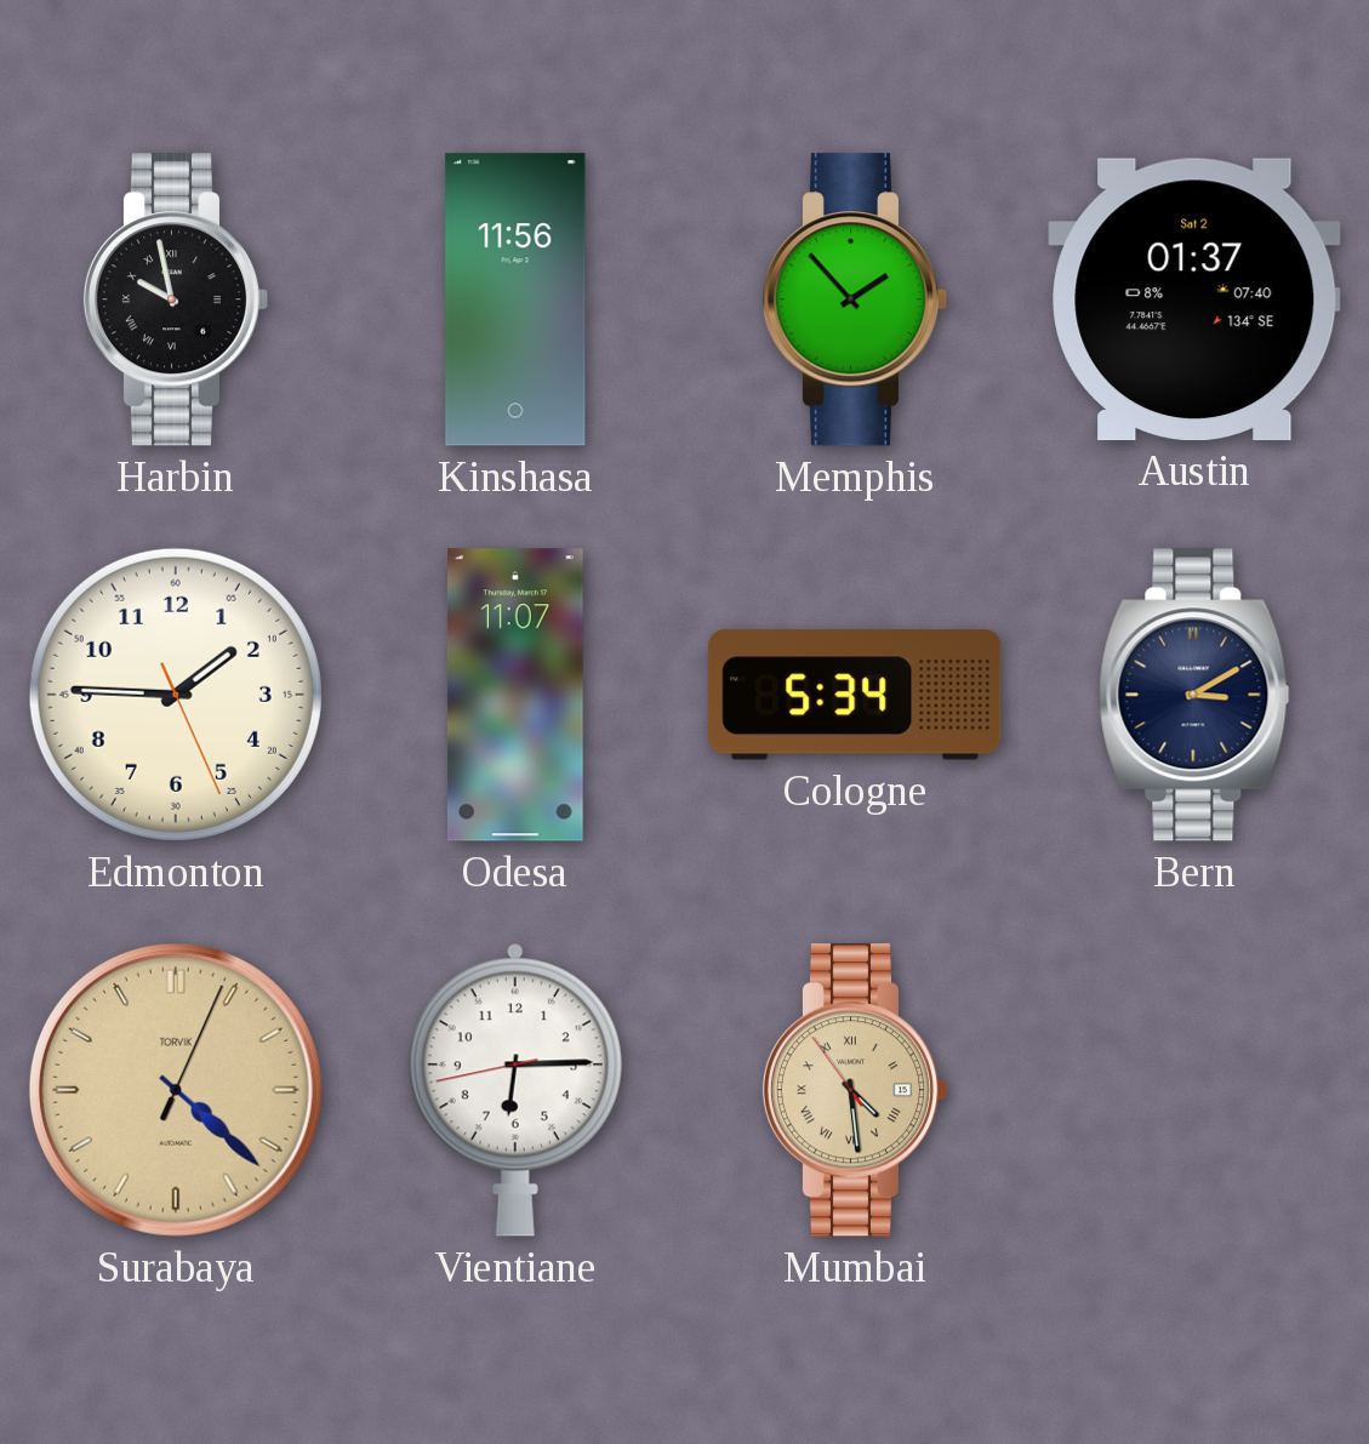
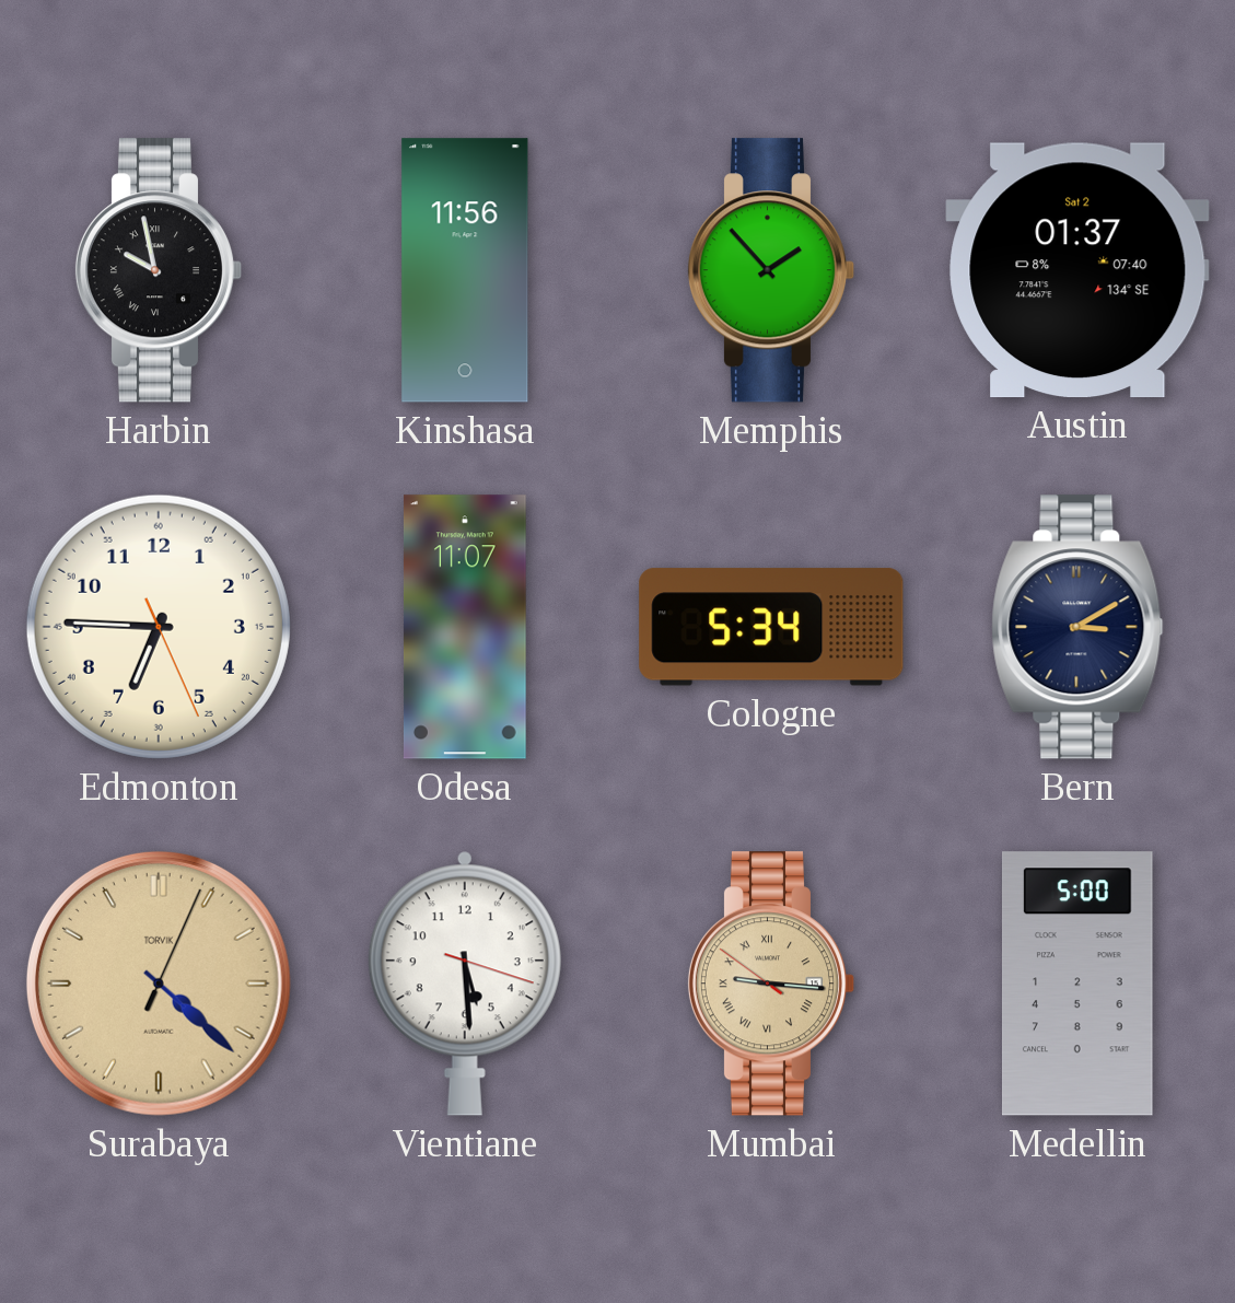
Edmonton: 1:45 -> 6:45
Vientiane: 6:14 -> 5:29
Mumbai: 4:28 -> 9:15
Medellin: none -> 5:00
